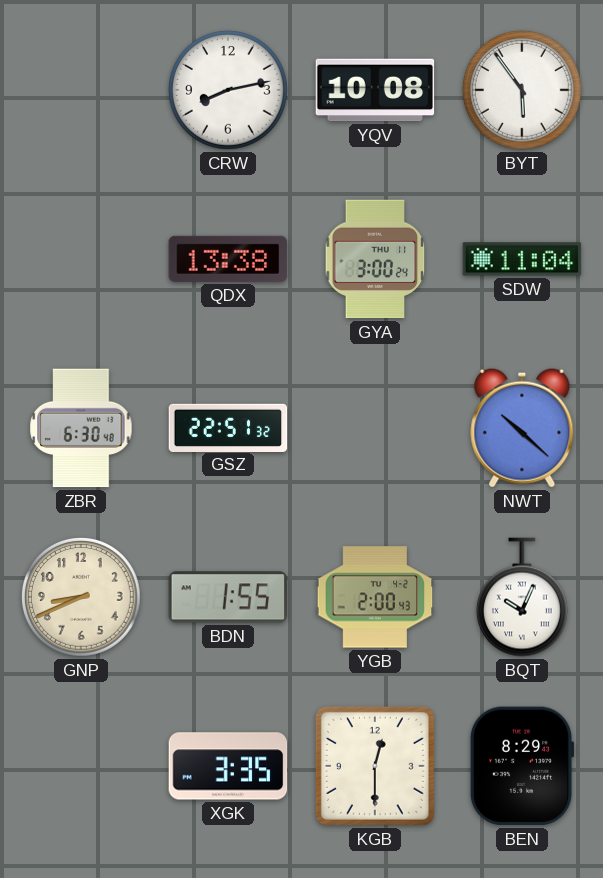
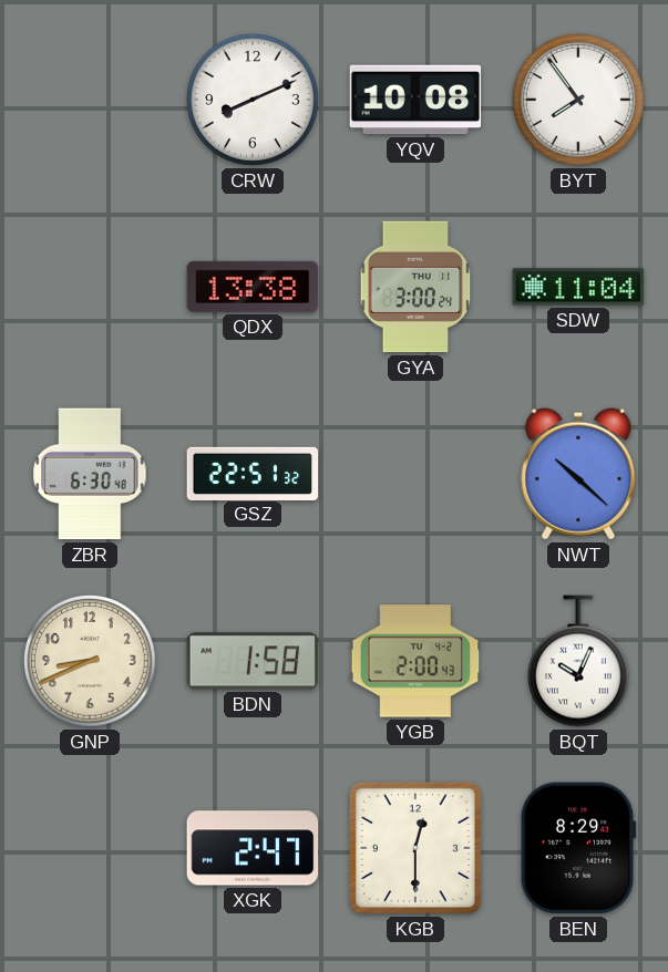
CRW: 8:13 -> 8:11
BYT: 5:54 -> 7:54
BDN: 1:55 -> 1:58
XGK: 3:35 -> 2:47
